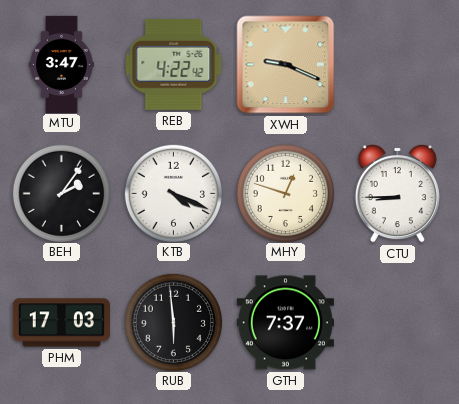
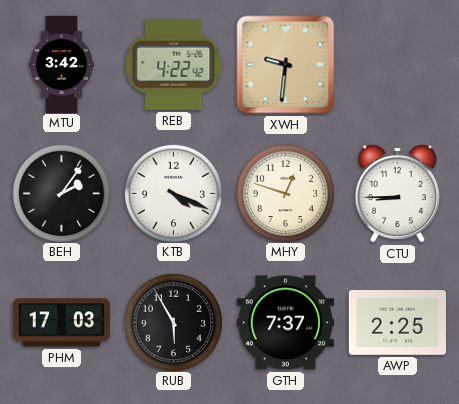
MTU: 3:47 -> 3:42
XWH: 9:19 -> 9:31
RUB: 5:59 -> 5:55
AWP: none -> 2:25
